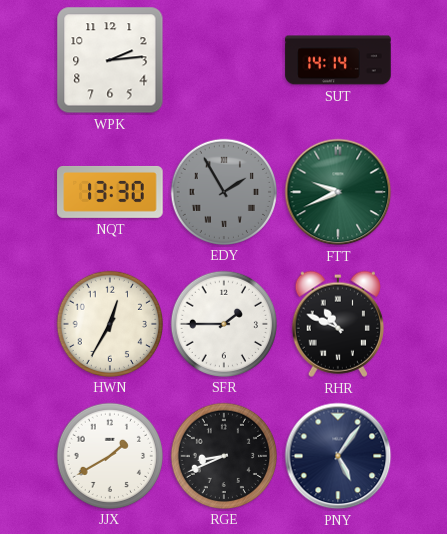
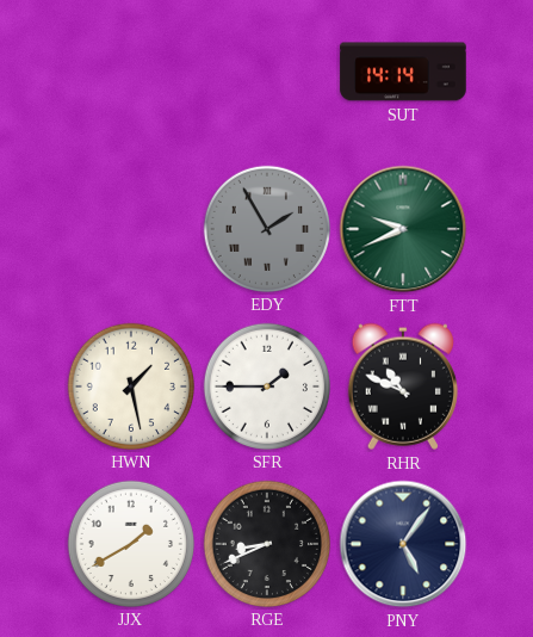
WPK: 2:14 -> none
NQT: 13:30 -> none
HWN: 12:35 -> 1:28
